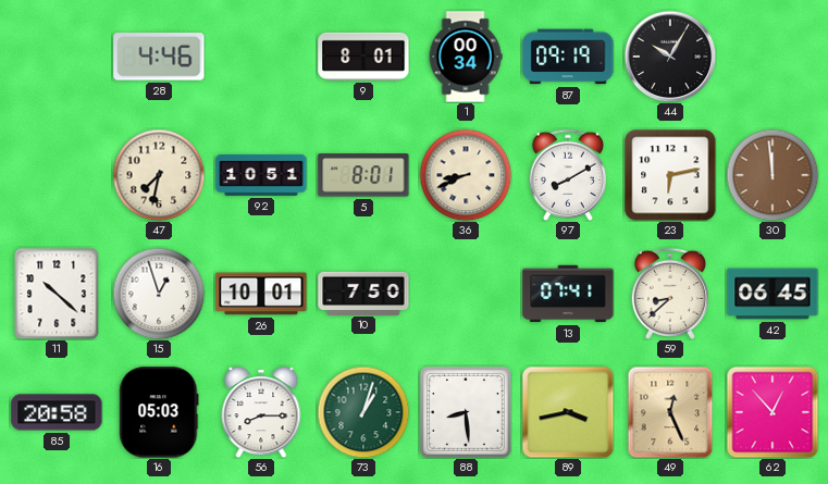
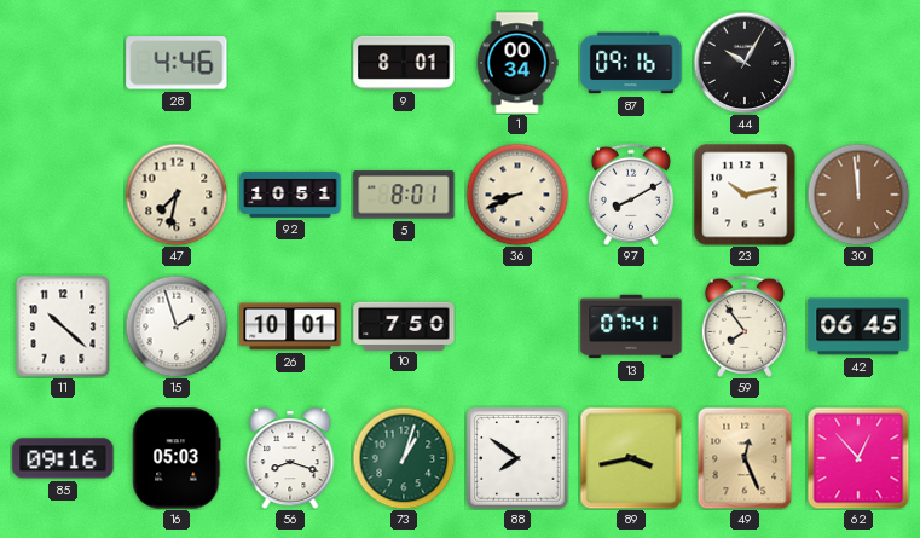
87: 09:19 -> 09:16
23: 6:13 -> 10:13
15: 12:57 -> 1:57
59: 8:38 -> 7:54
85: 20:58 -> 09:16
56: 8:15 -> 8:18
88: 8:29 -> 7:51
